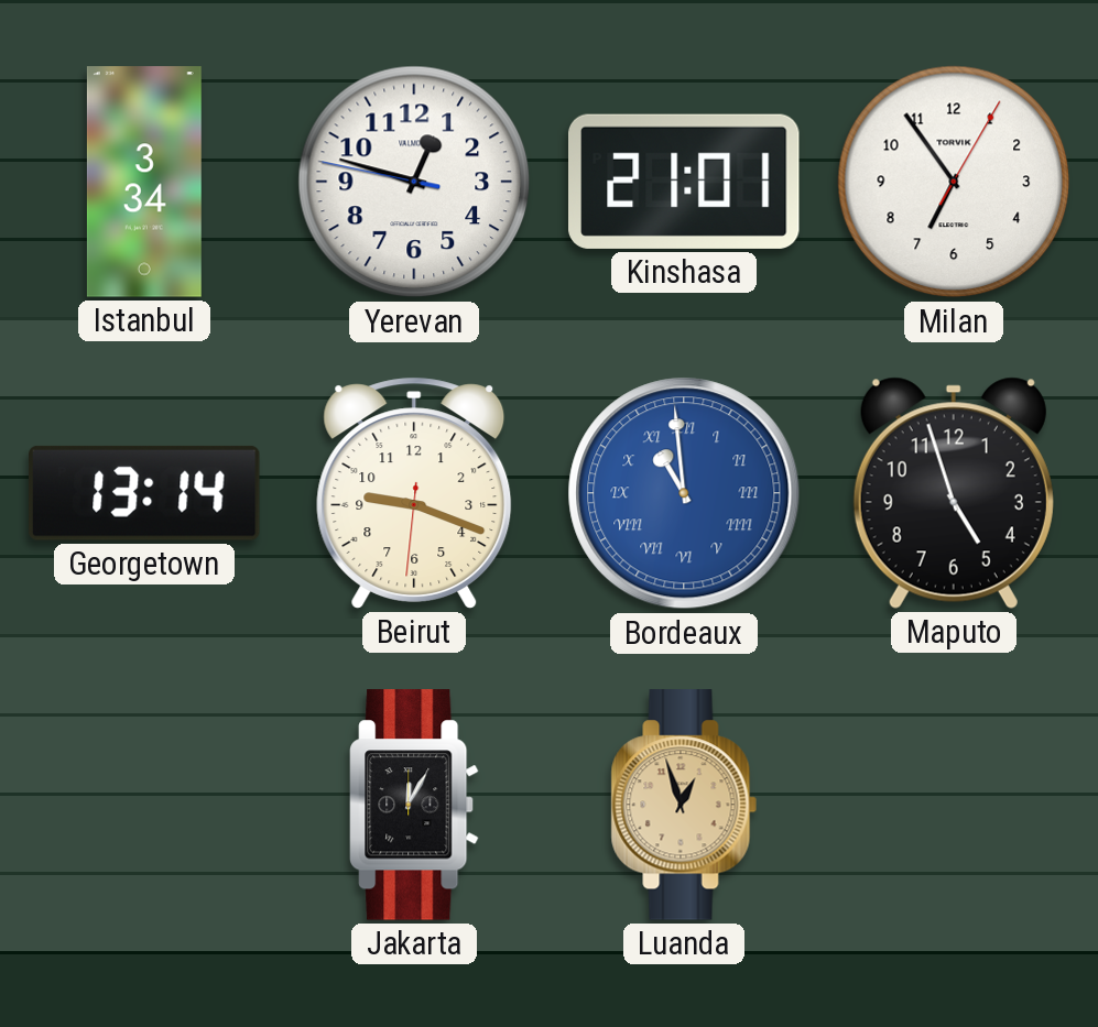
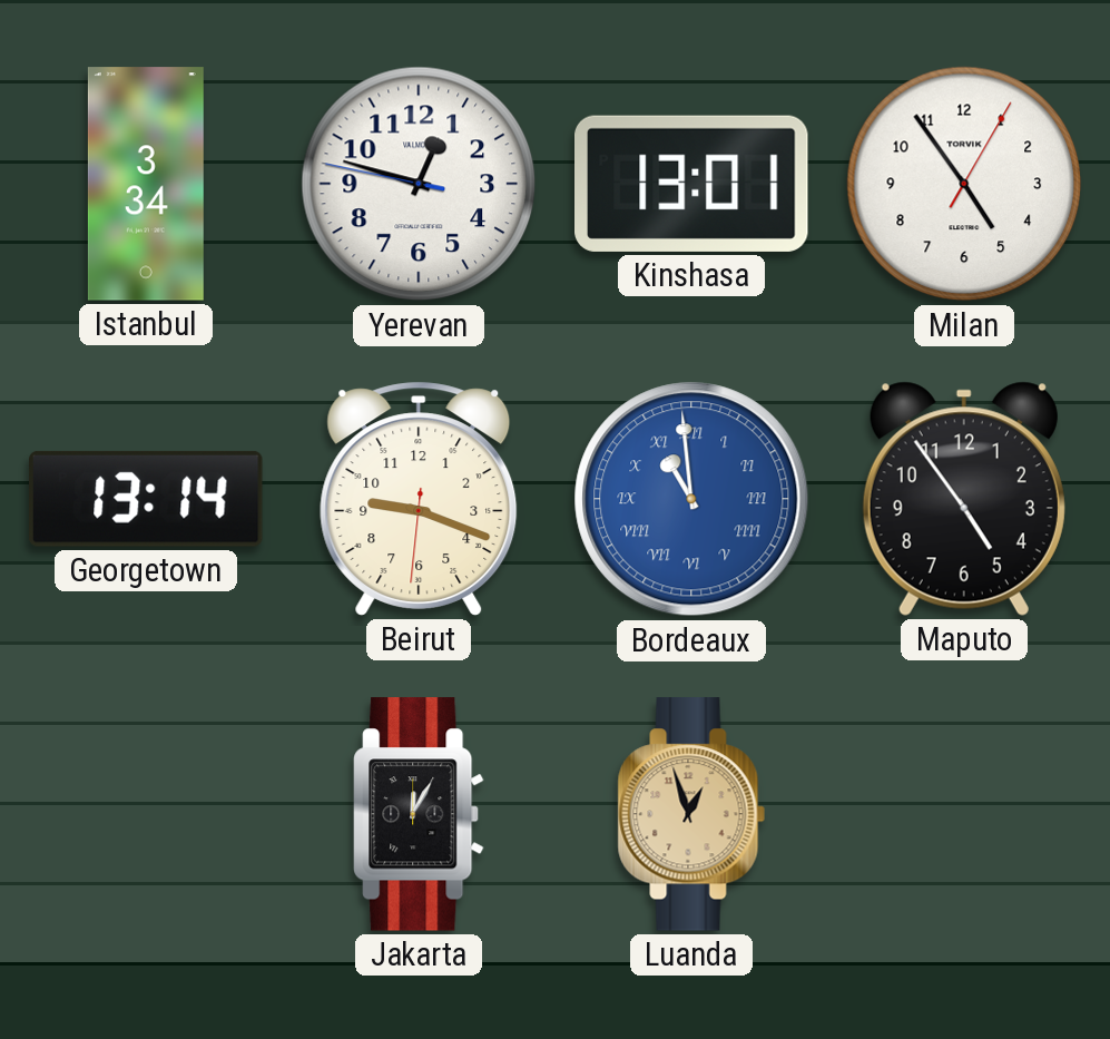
Kinshasa: 21:01 -> 13:01
Milan: 6:54 -> 4:54
Maputo: 4:57 -> 4:54
